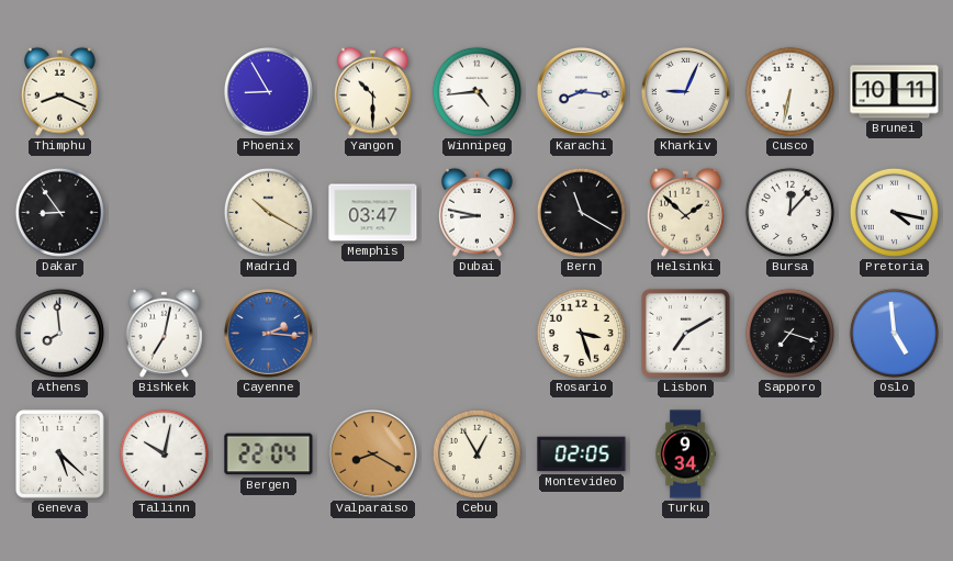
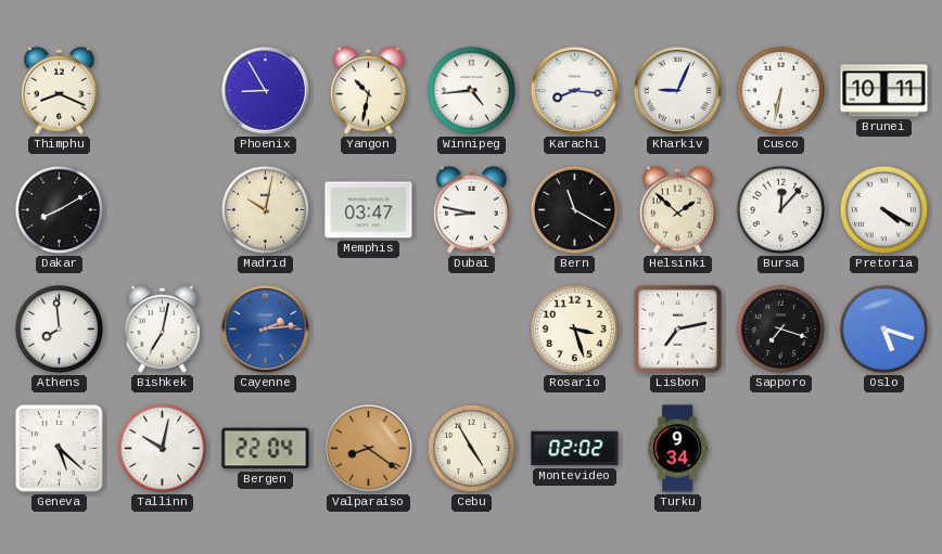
Yangon: 10:30 -> 10:32
Dakar: 8:54 -> 8:10
Madrid: 10:20 -> 10:02
Pretoria: 4:17 -> 4:20
Cayenne: 2:16 -> 2:14
Lisbon: 7:10 -> 7:13
Oslo: 4:59 -> 5:18
Valparaiso: 8:20 -> 8:21
Cebu: 12:55 -> 4:55
Montevideo: 02:05 -> 02:02
